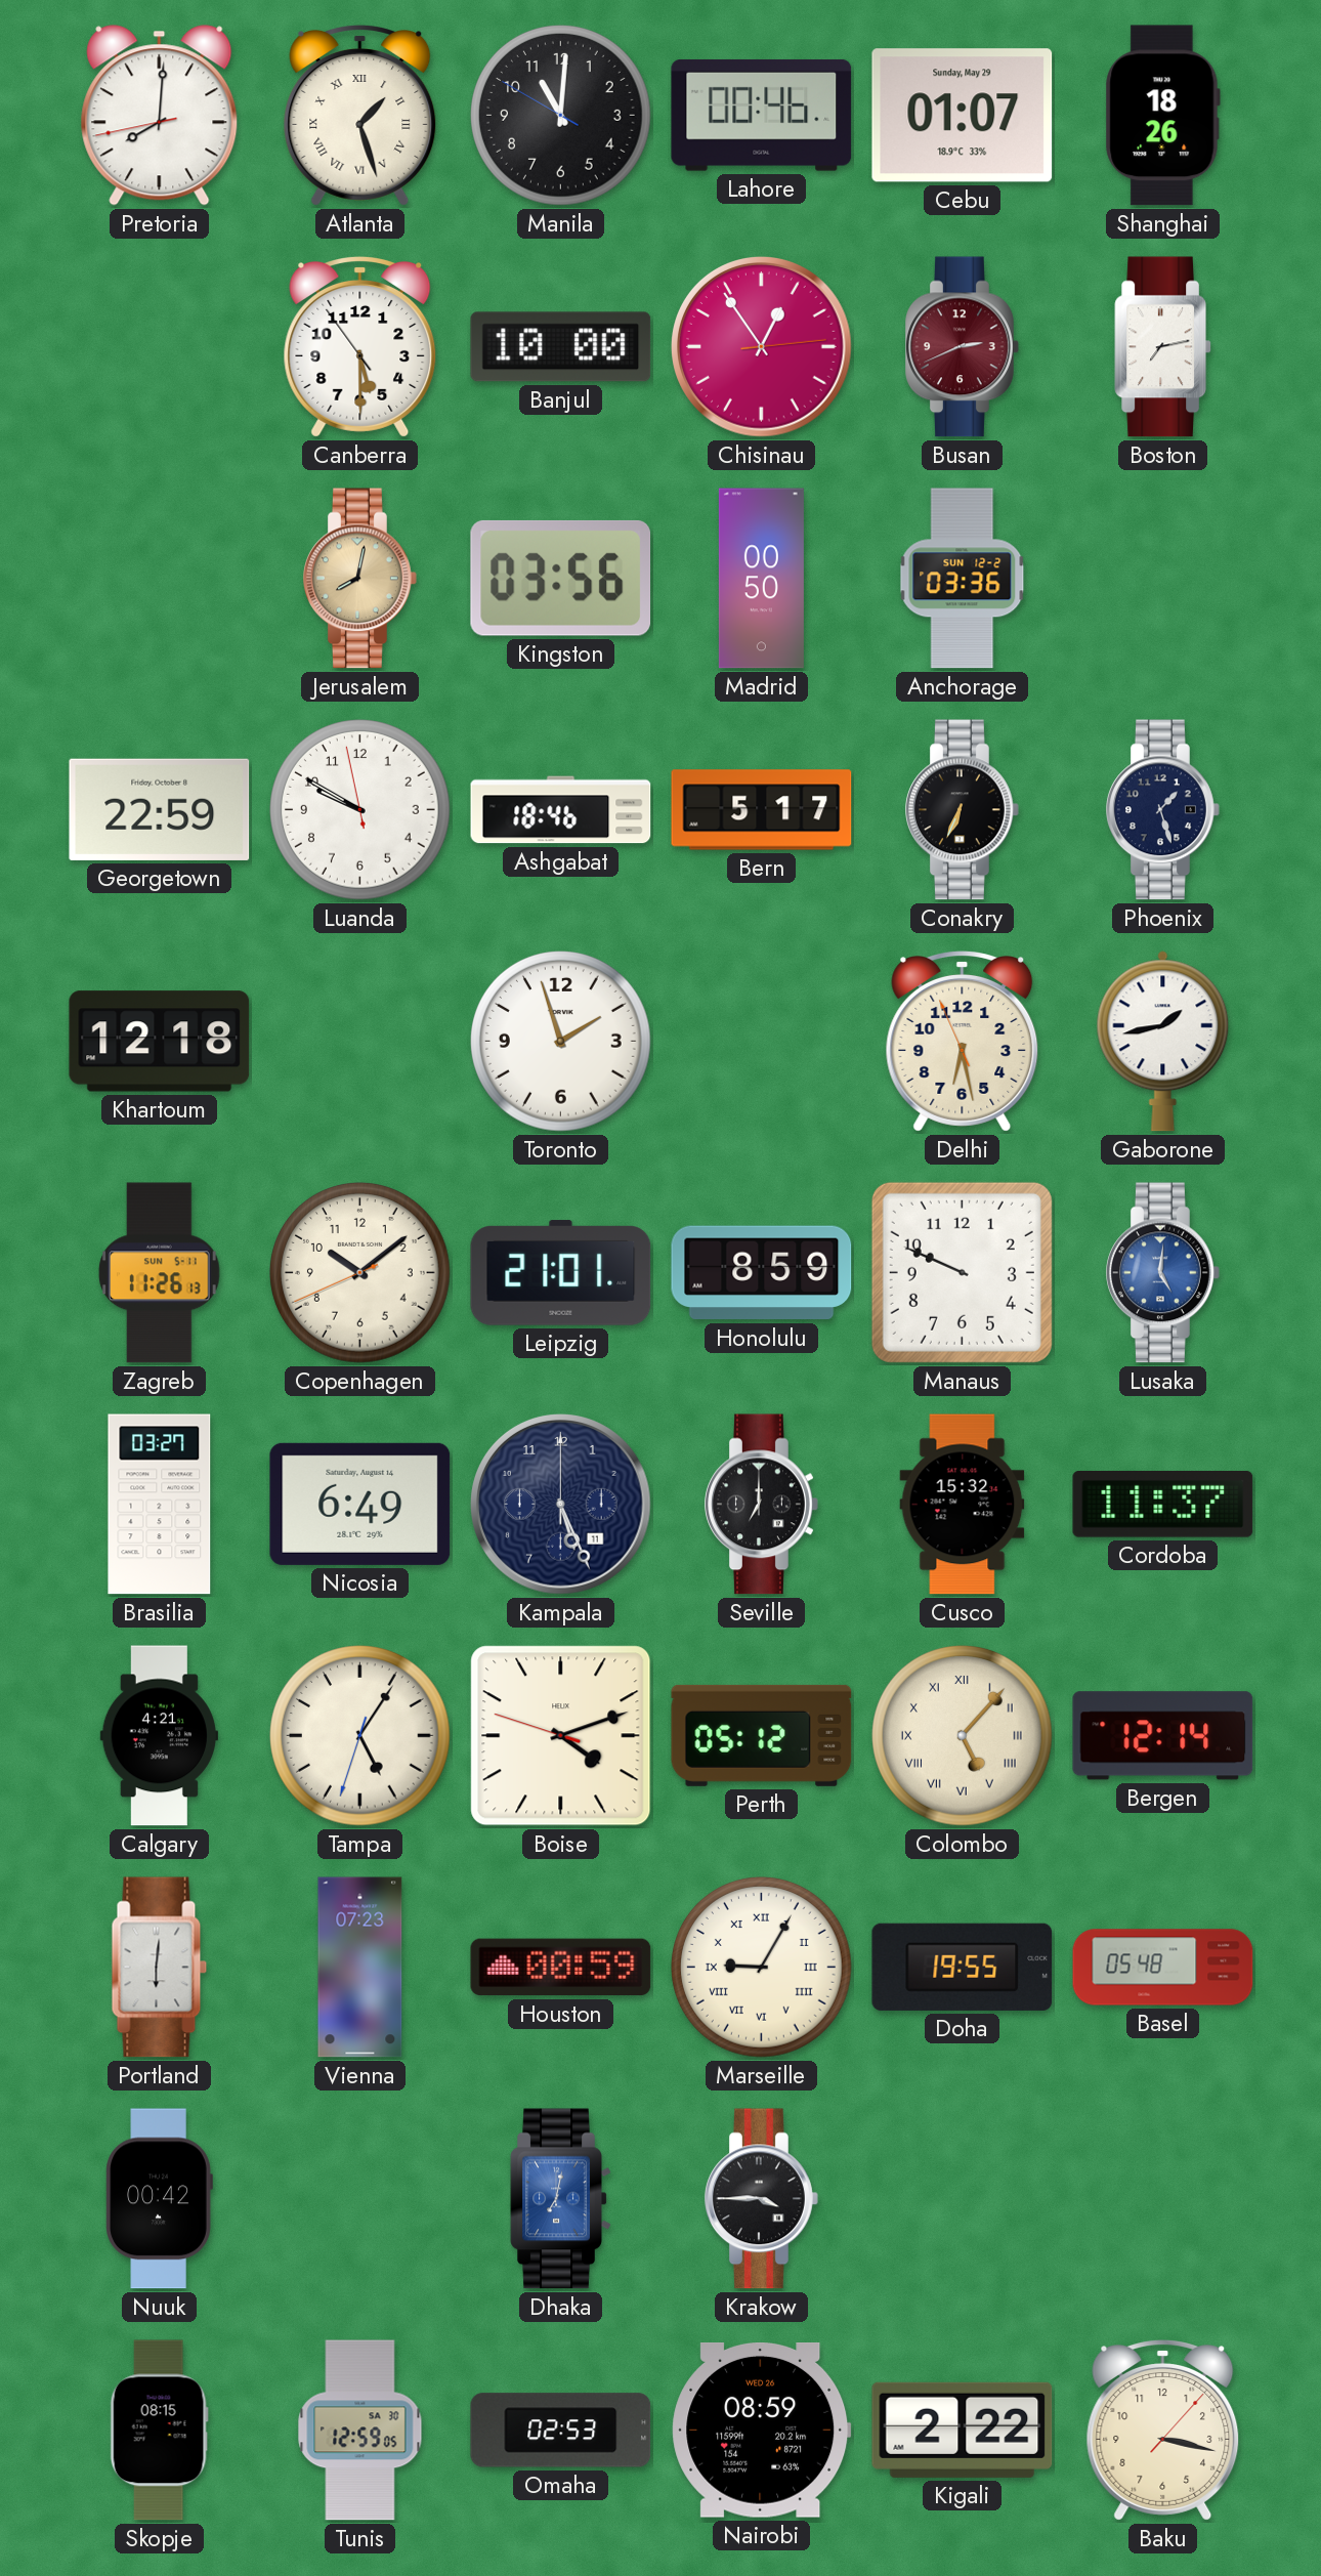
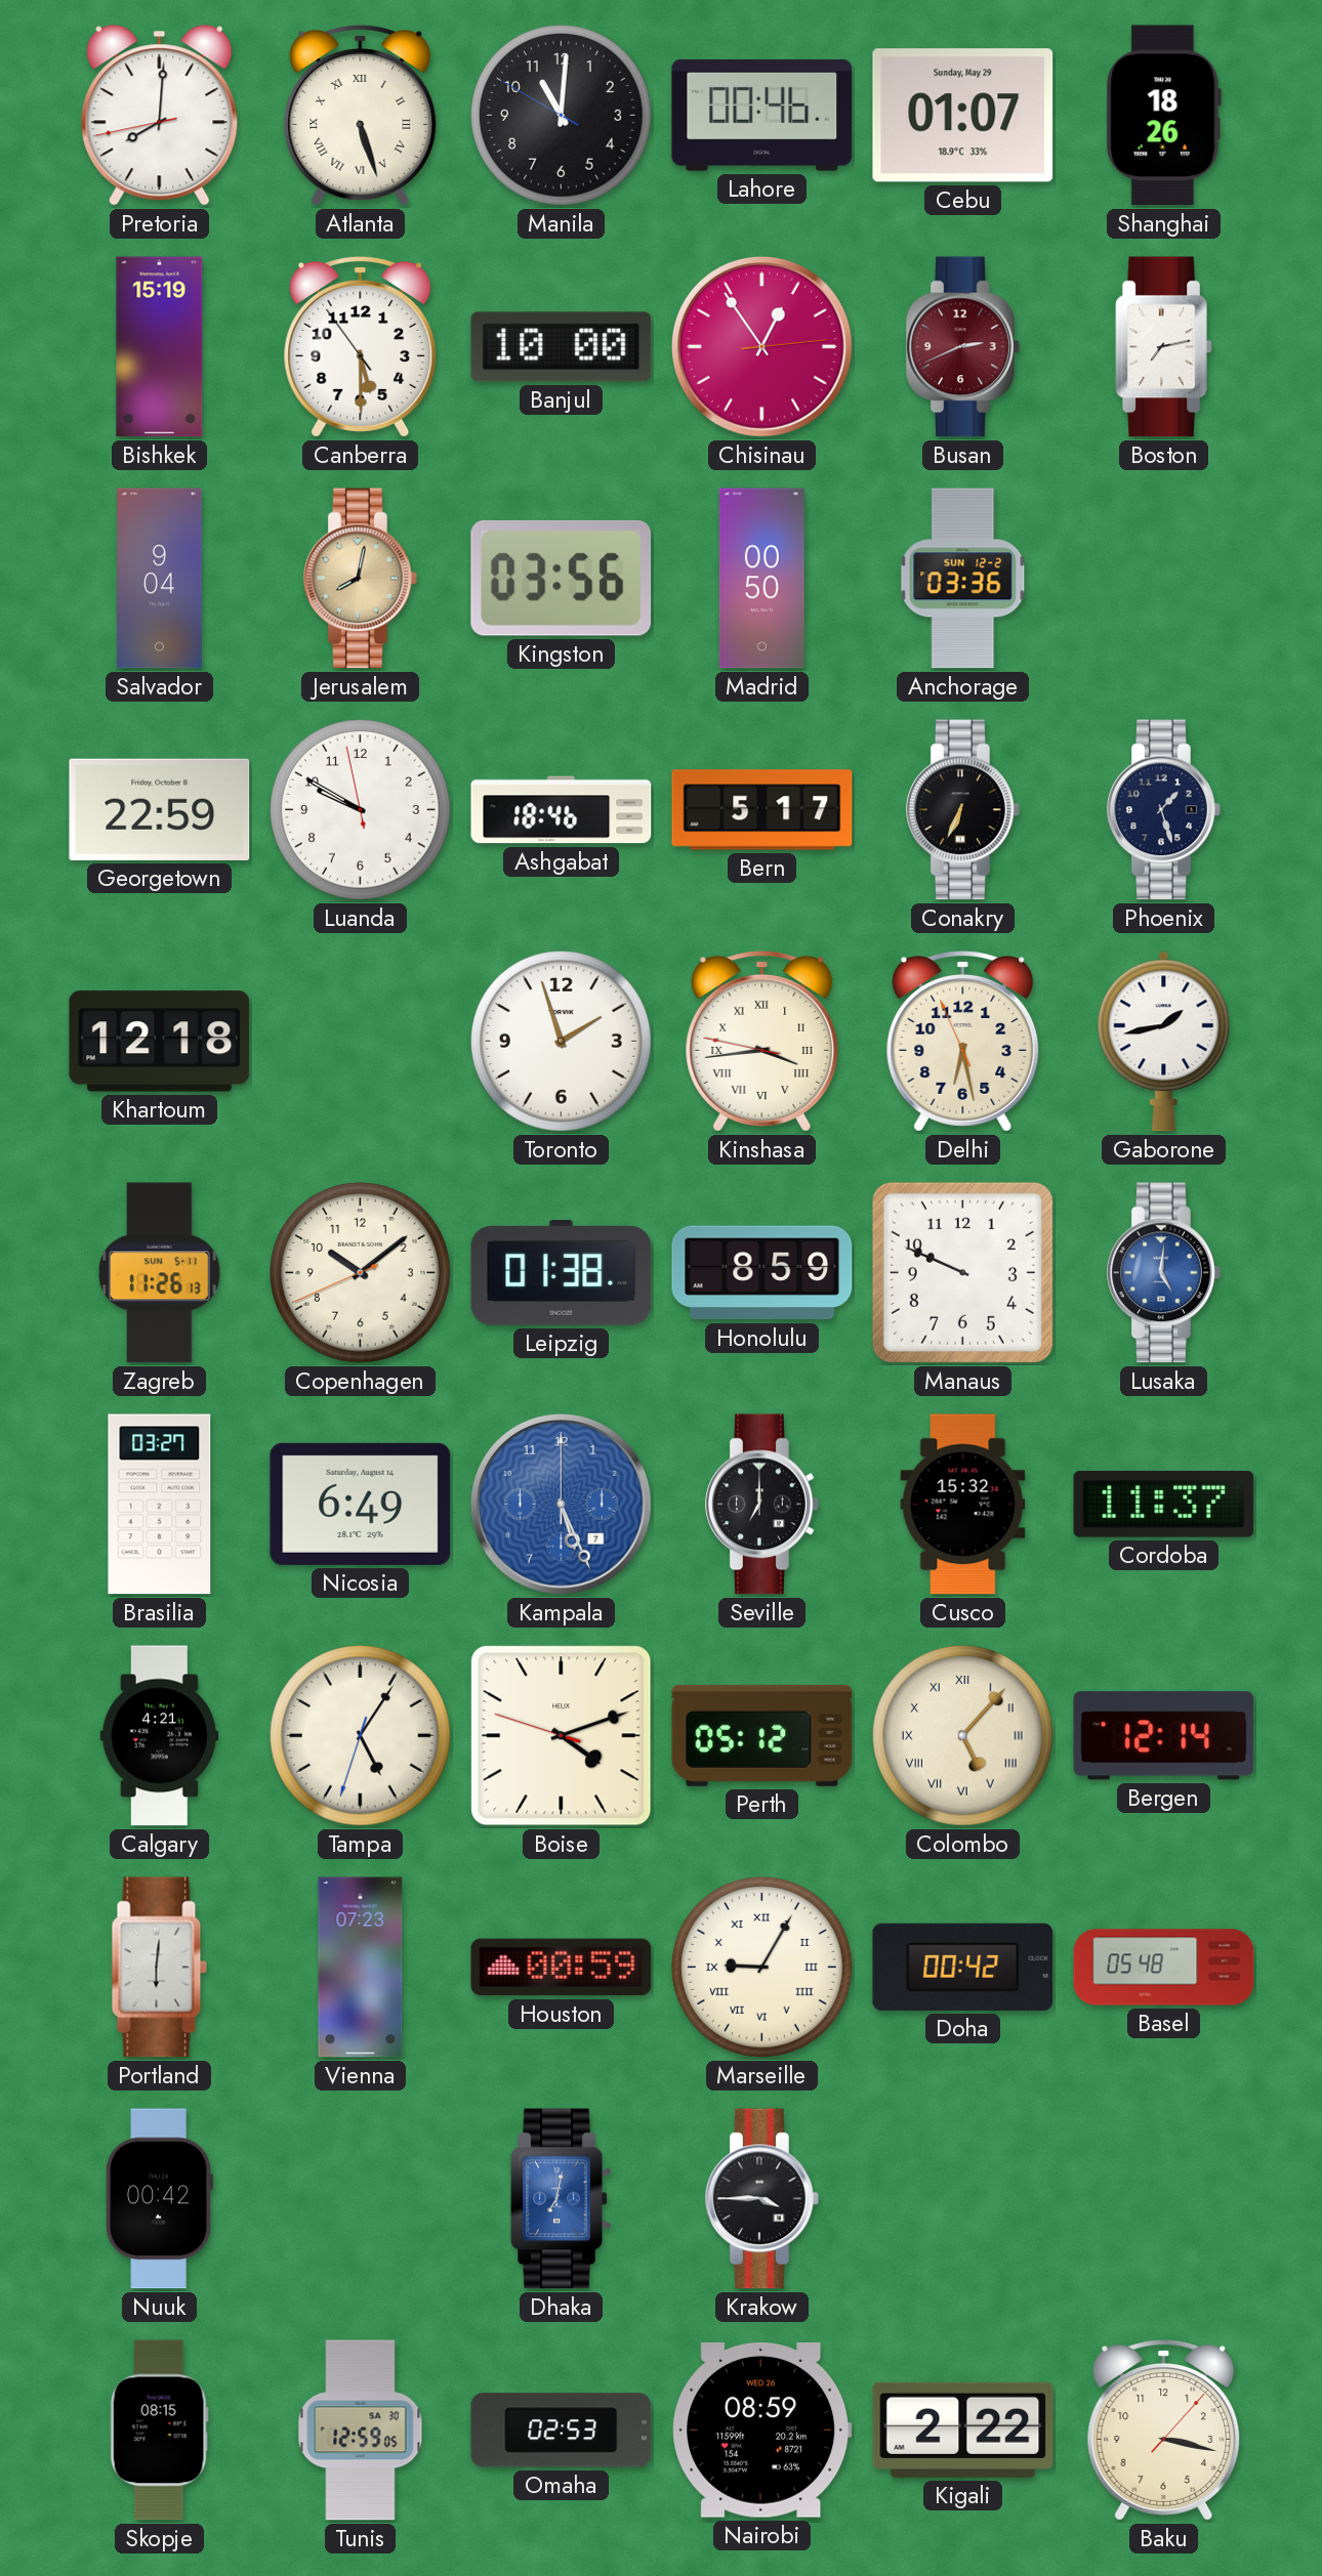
Atlanta: 1:27 -> 5:27
Bishkek: none -> 15:19
Salvador: none -> 9:04
Kinshasa: none -> 3:43
Leipzig: 21:01 -> 01:38
Kampala date: 11 -> 7
Kampala dial: navy -> blue
Doha: 19:55 -> 00:42
